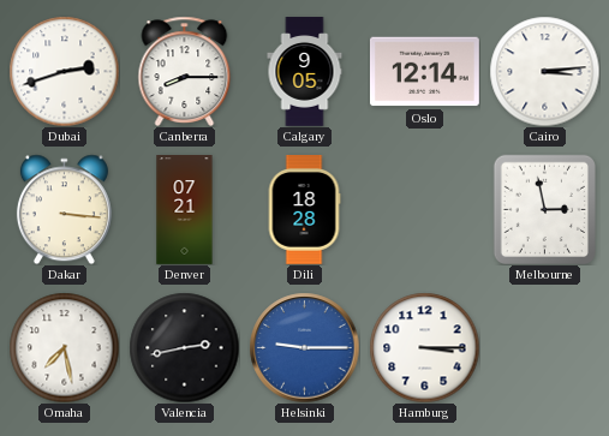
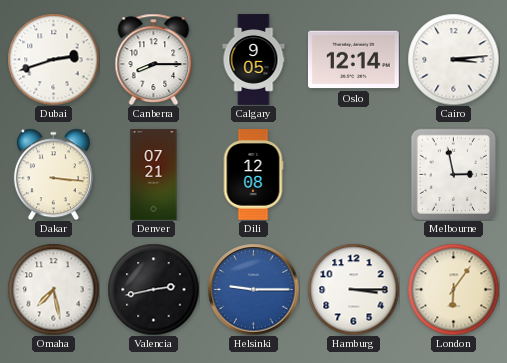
Dili: 18:28 -> 12:08
London: none -> 6:06
